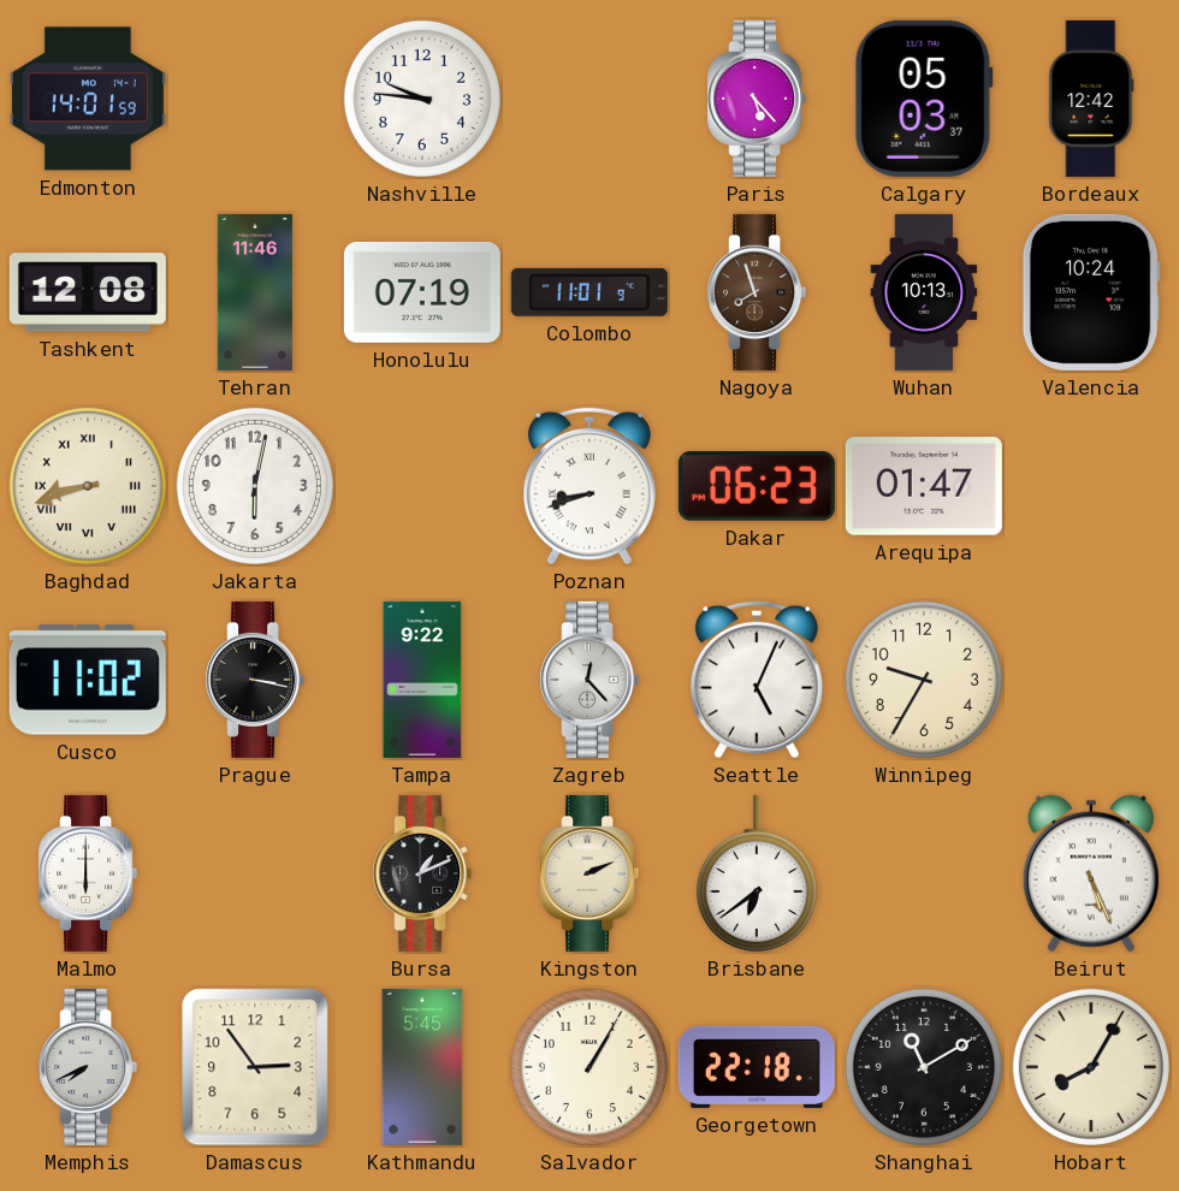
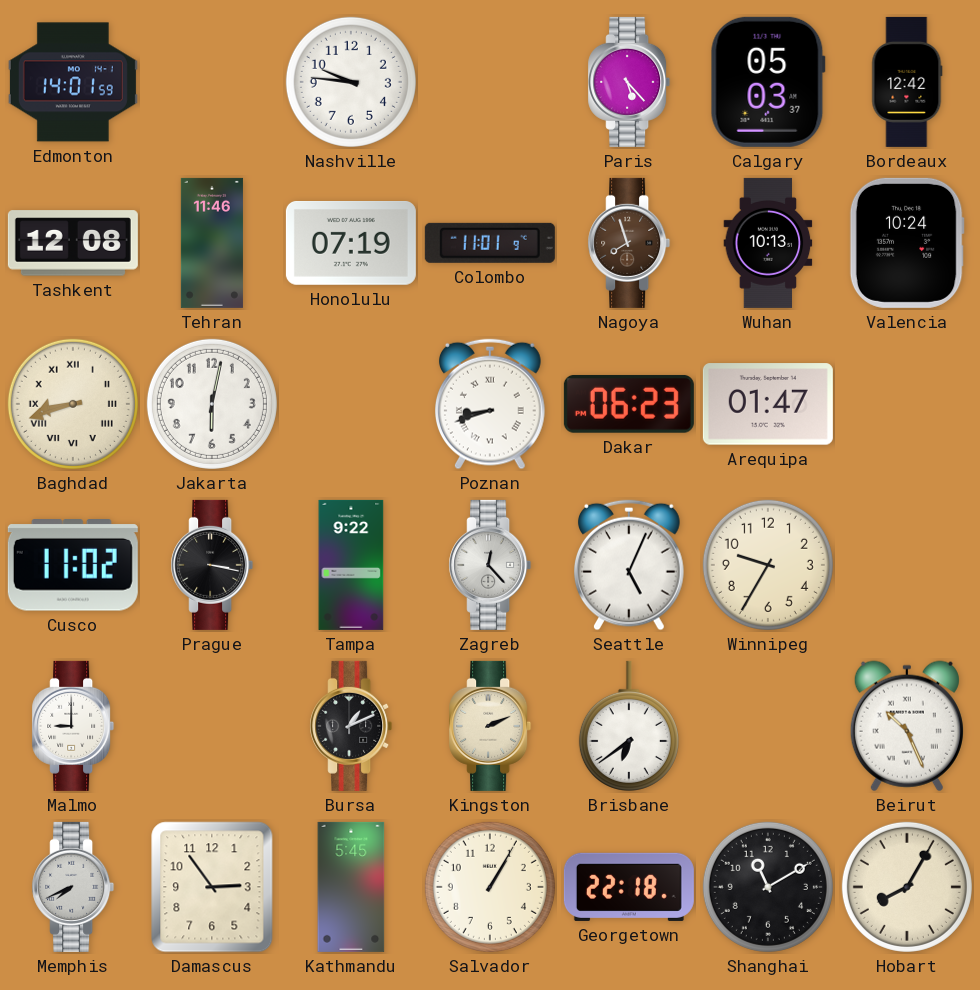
Malmo: 6:00 -> 9:00
Beirut: 5:26 -> 10:26
